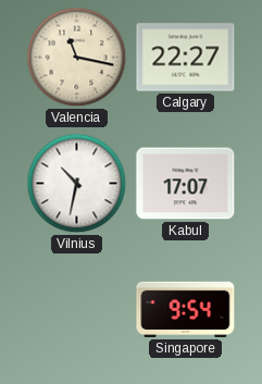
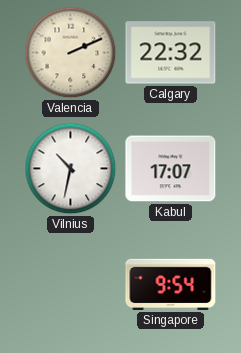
Valencia: 11:17 -> 2:11
Calgary: 22:27 -> 22:32
